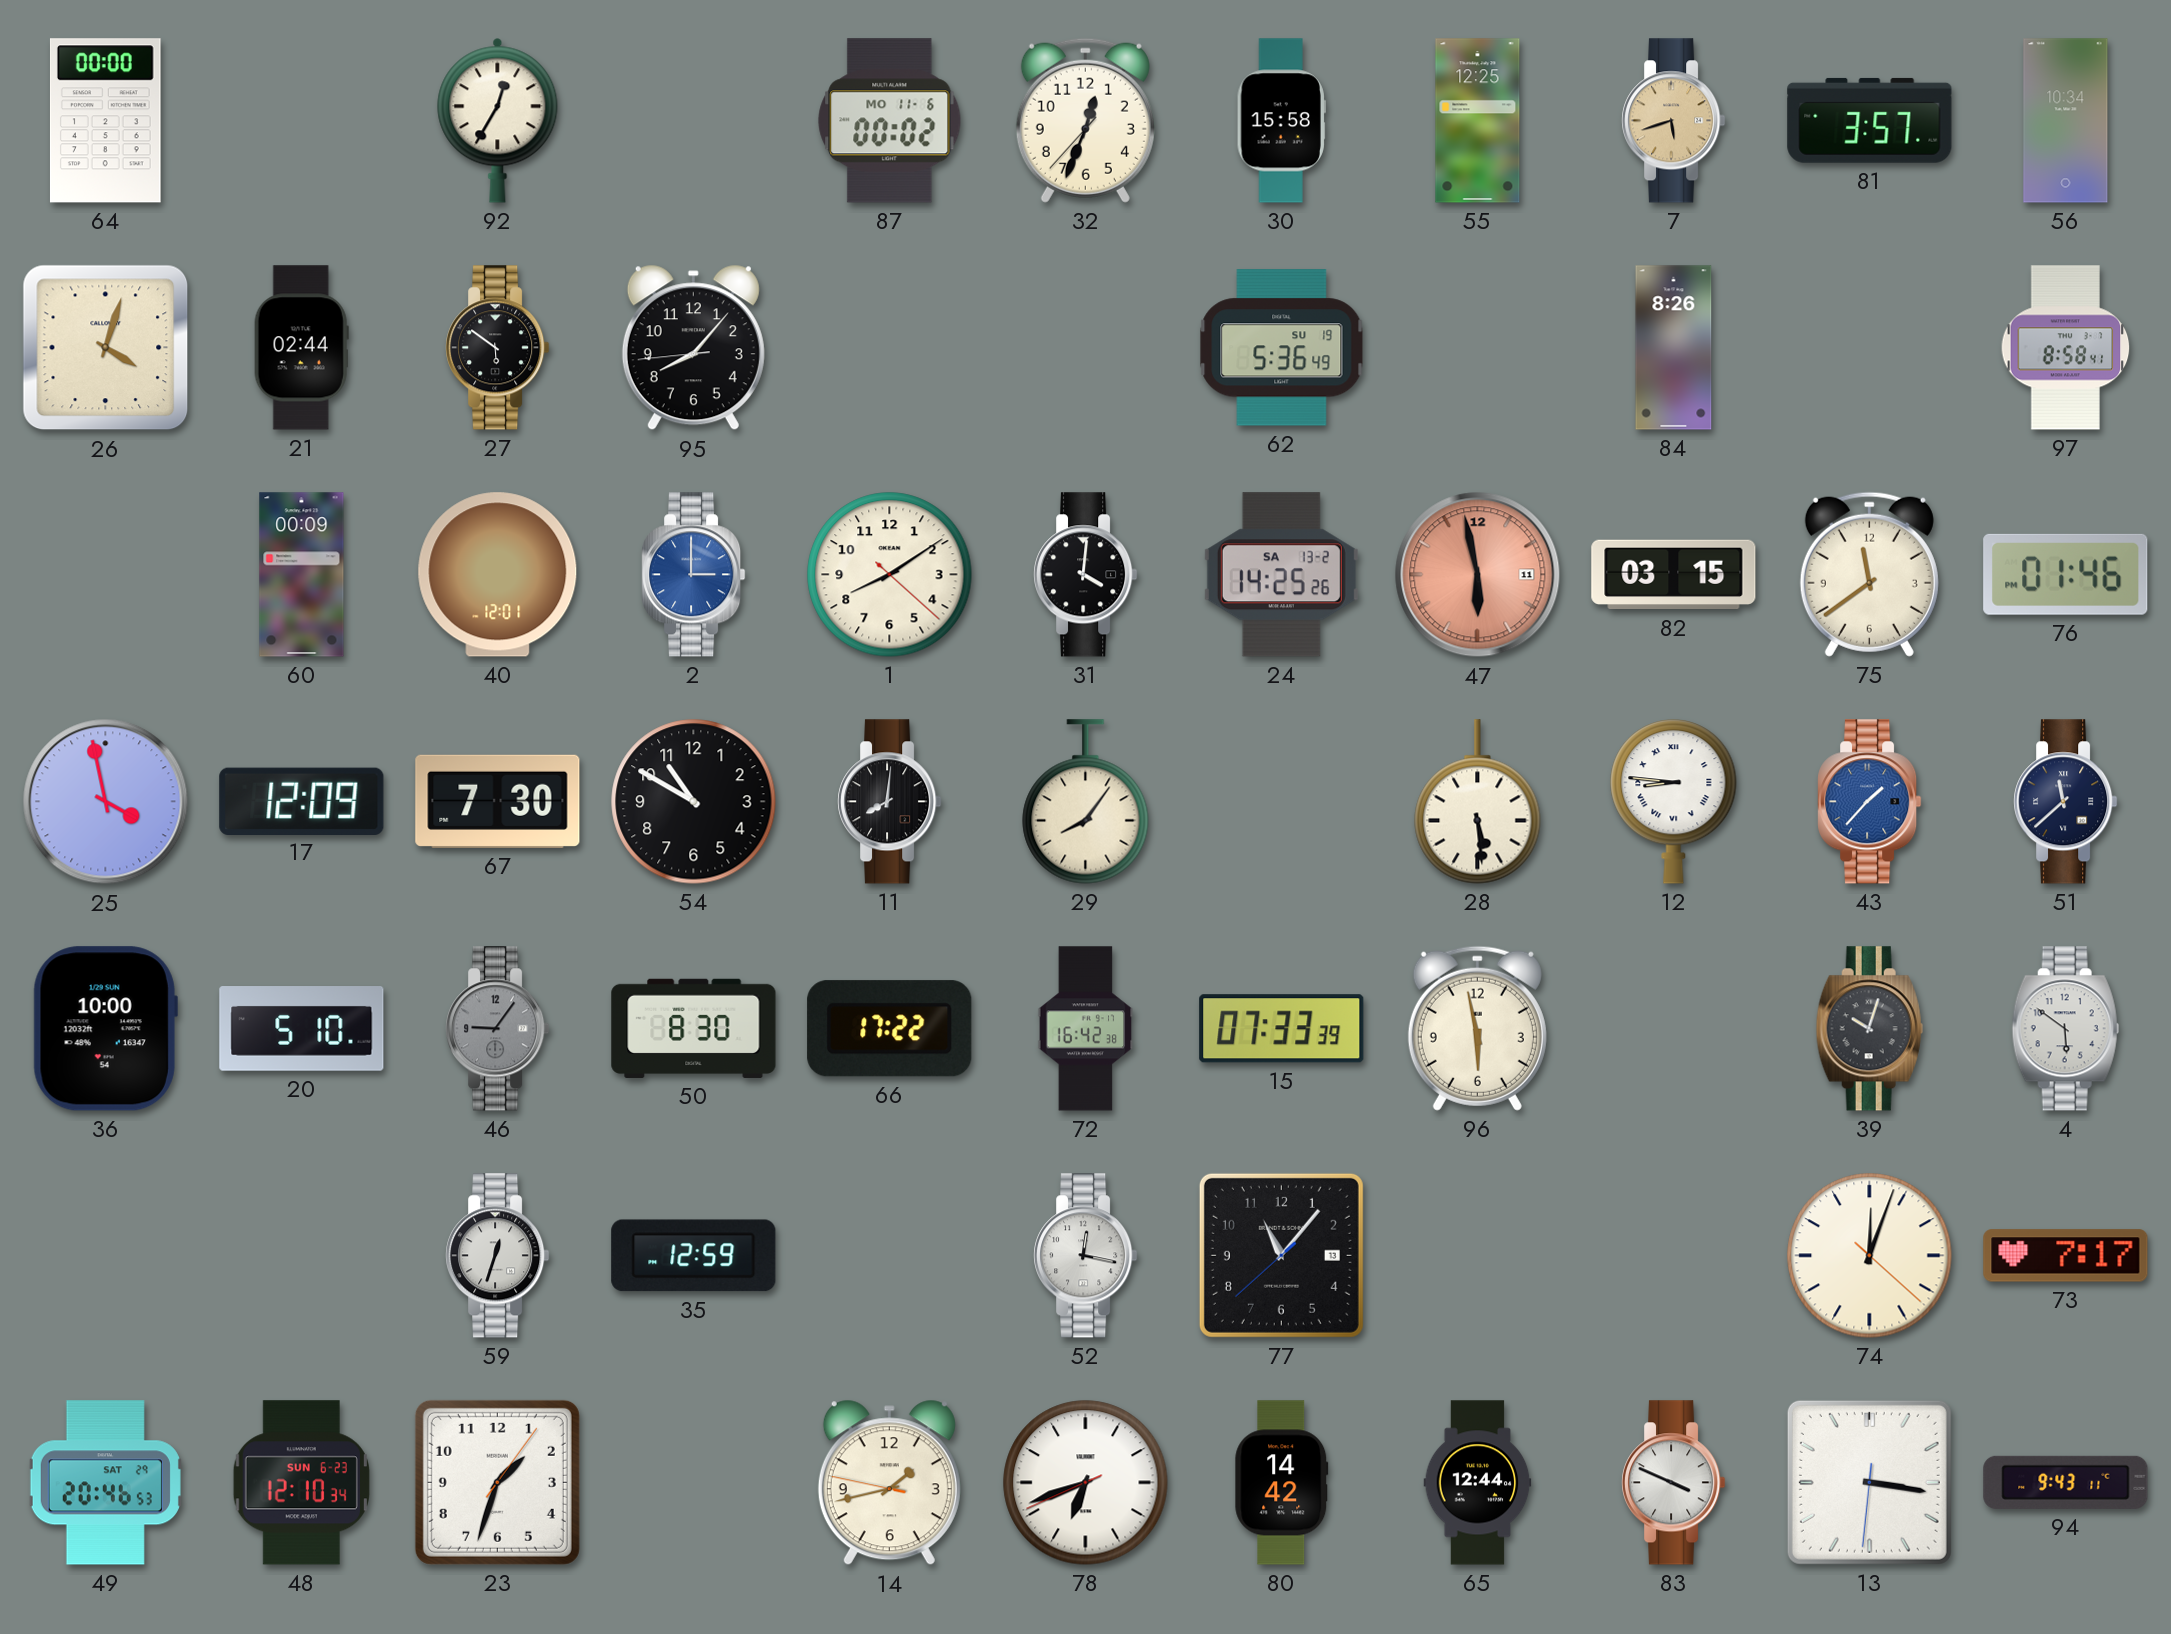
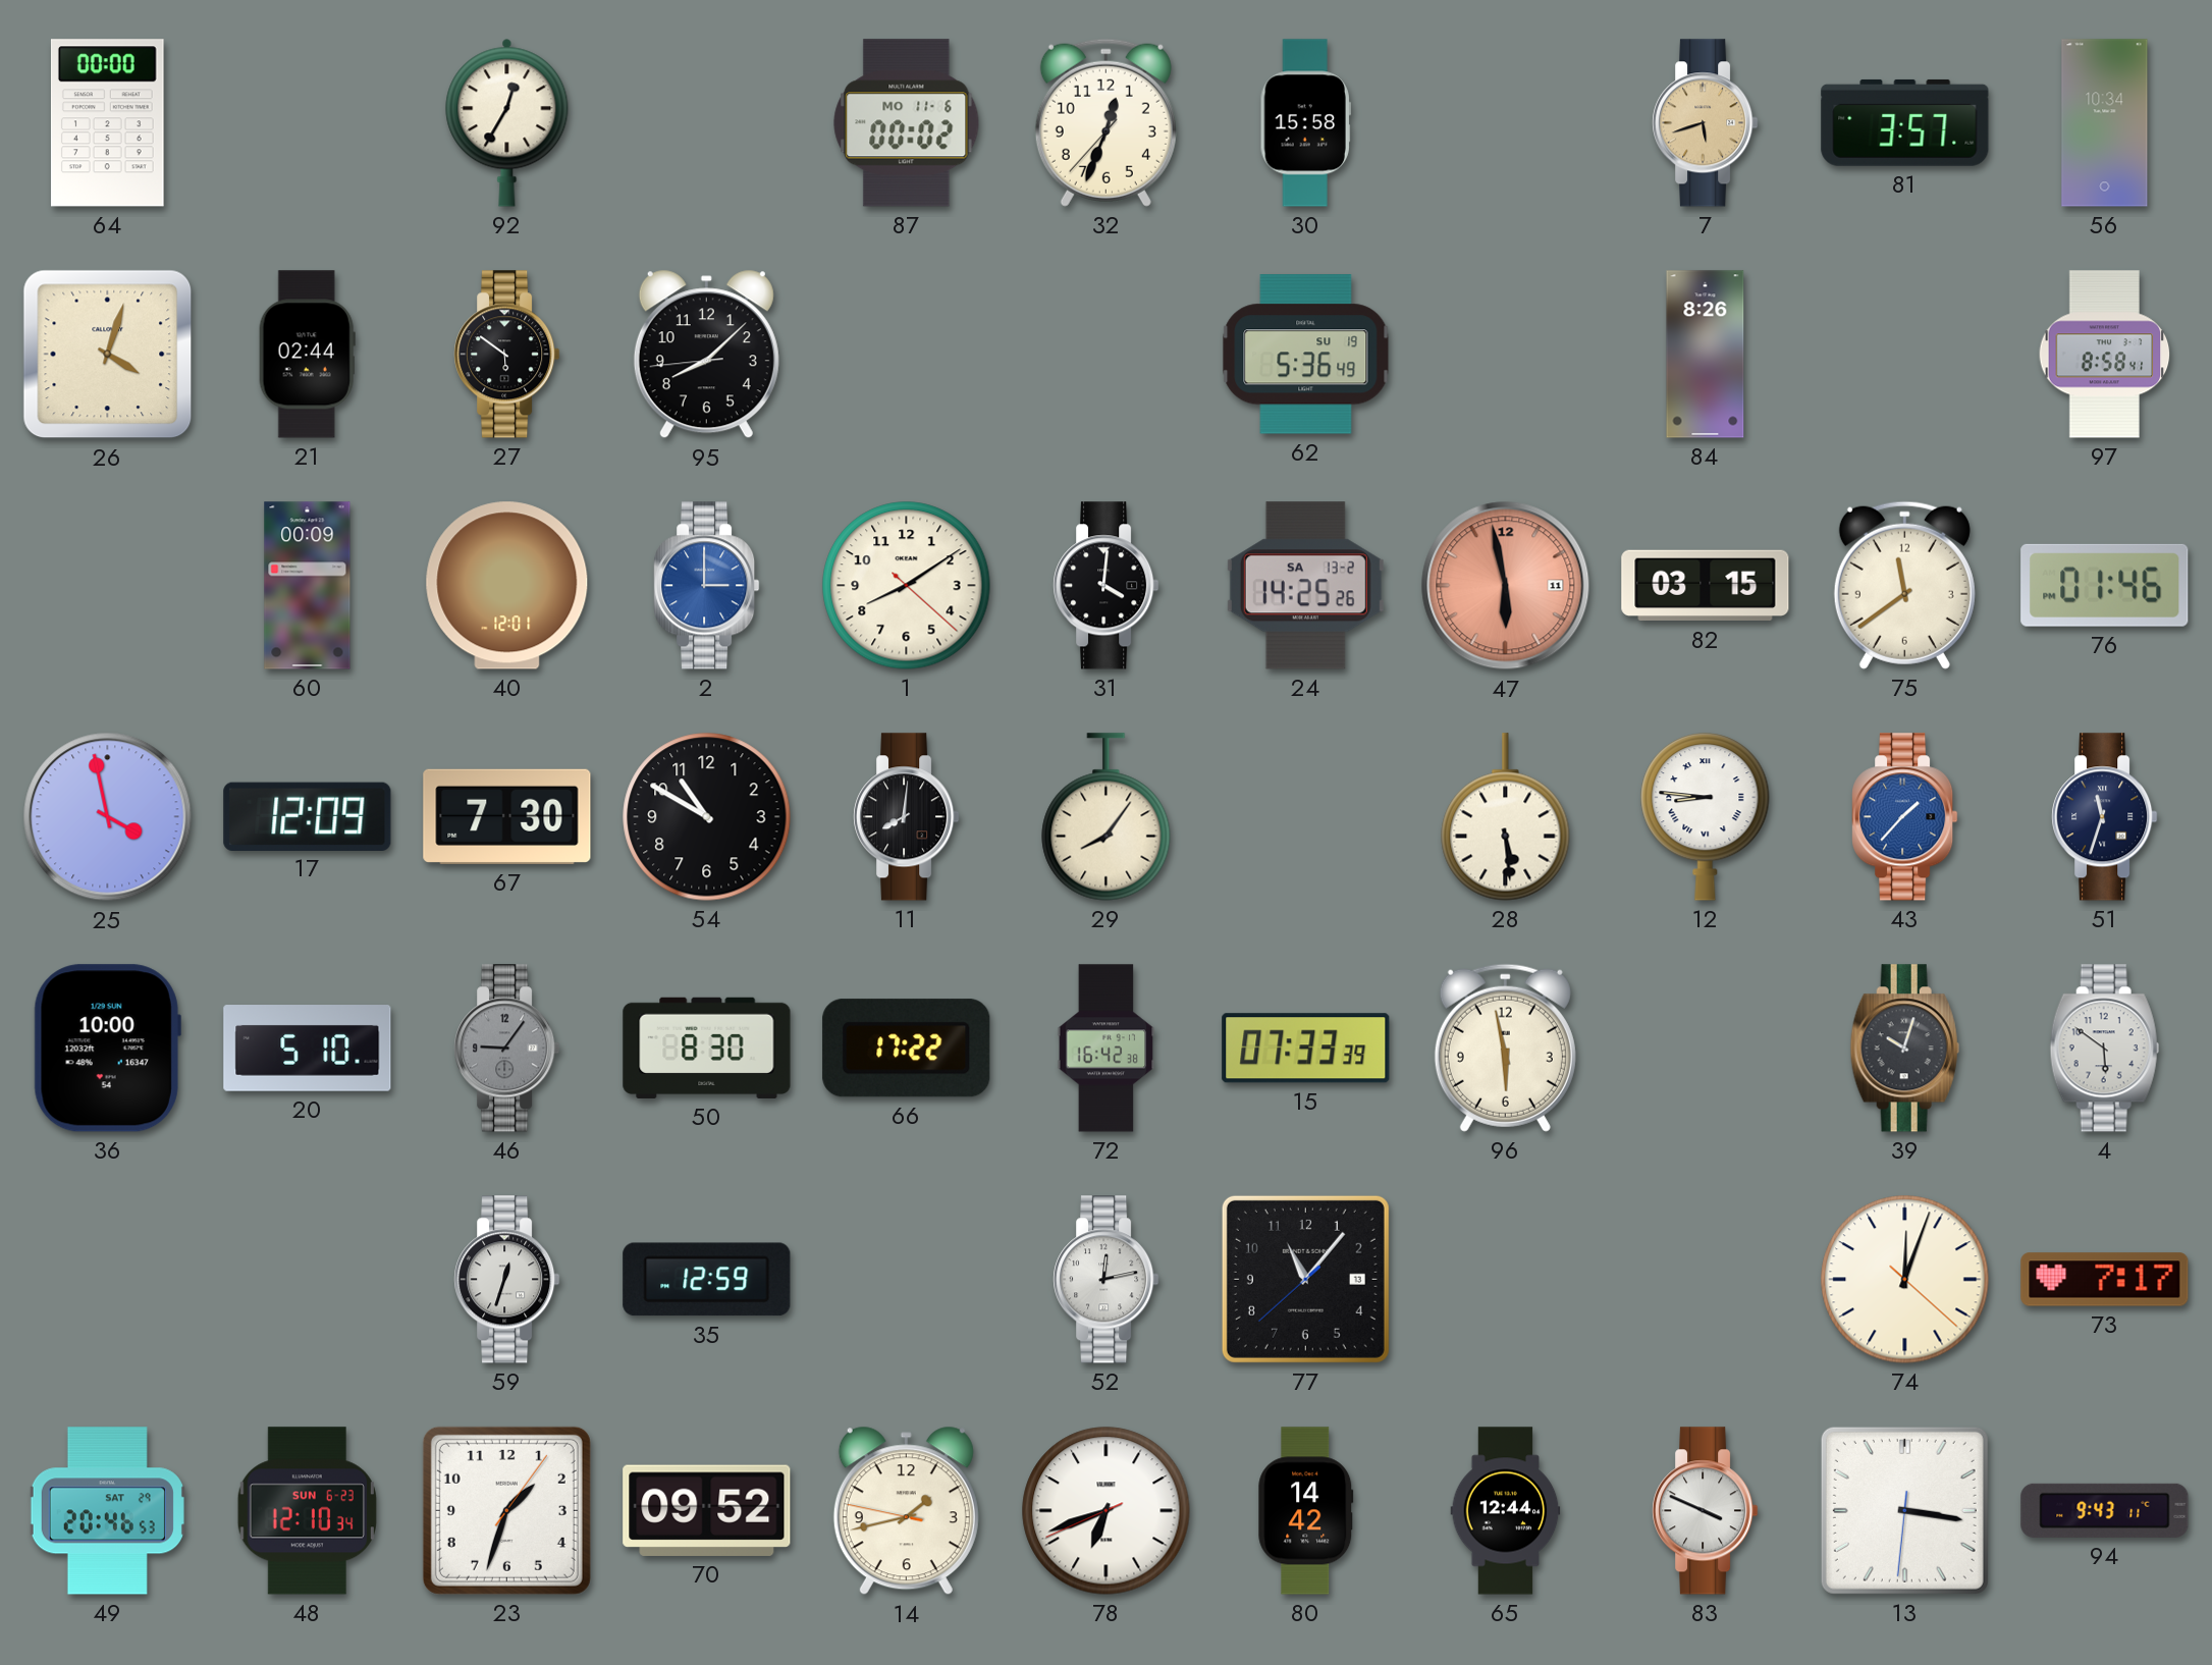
55: 12:25 -> none
95: 8:06 -> 8:07
51: 11:38 -> 11:33
52: 12:17 -> 12:13
70: none -> 09:52
